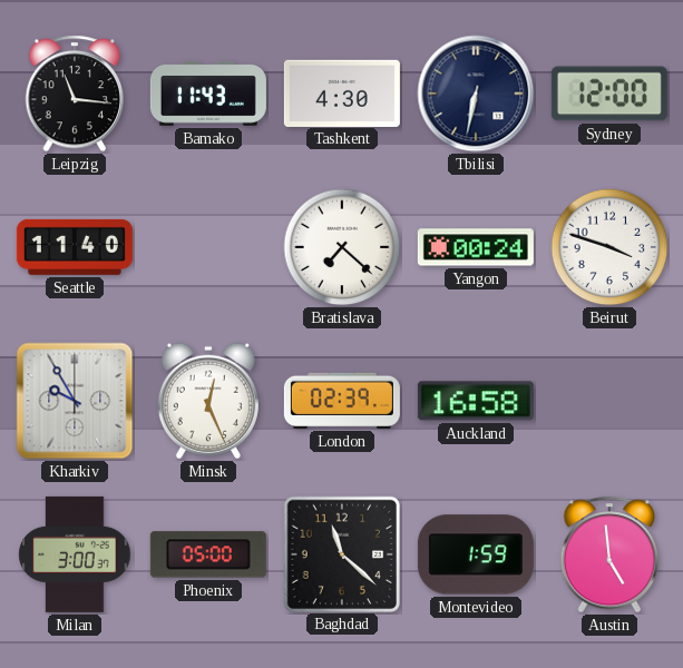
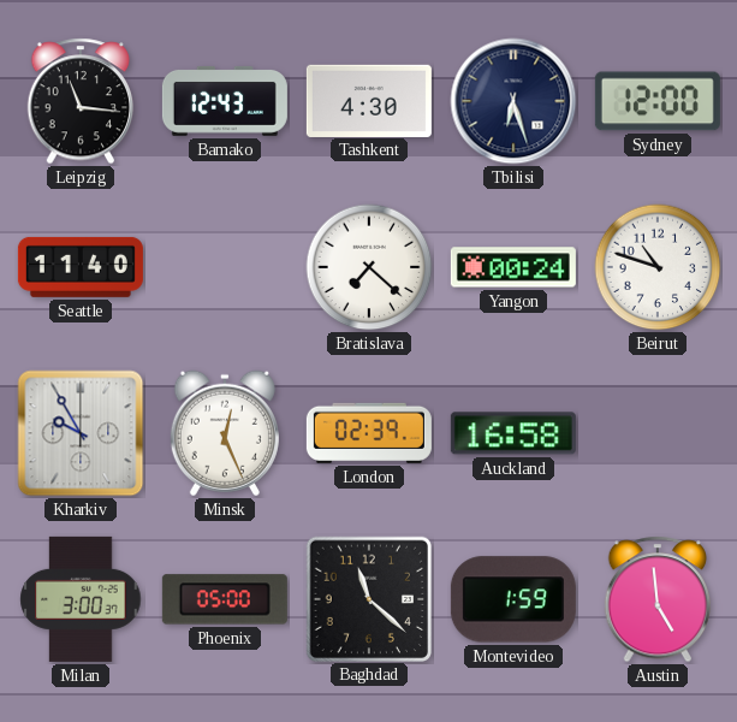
Bamako: 11:43 -> 12:43
Tbilisi: 6:32 -> 6:27
Beirut: 3:48 -> 10:48
